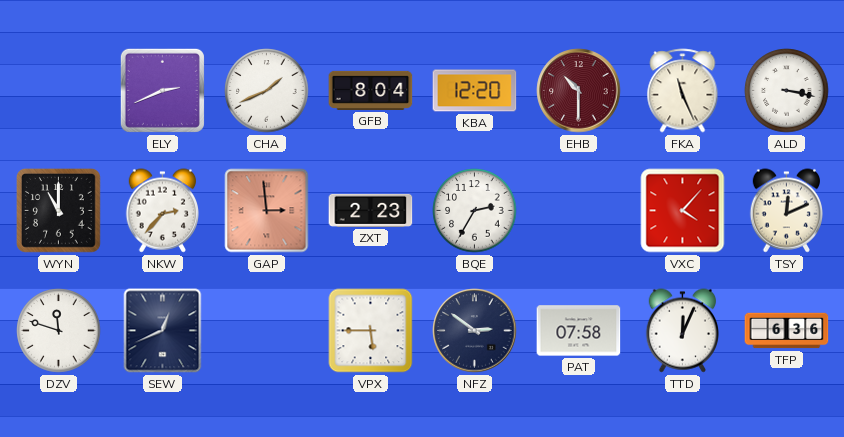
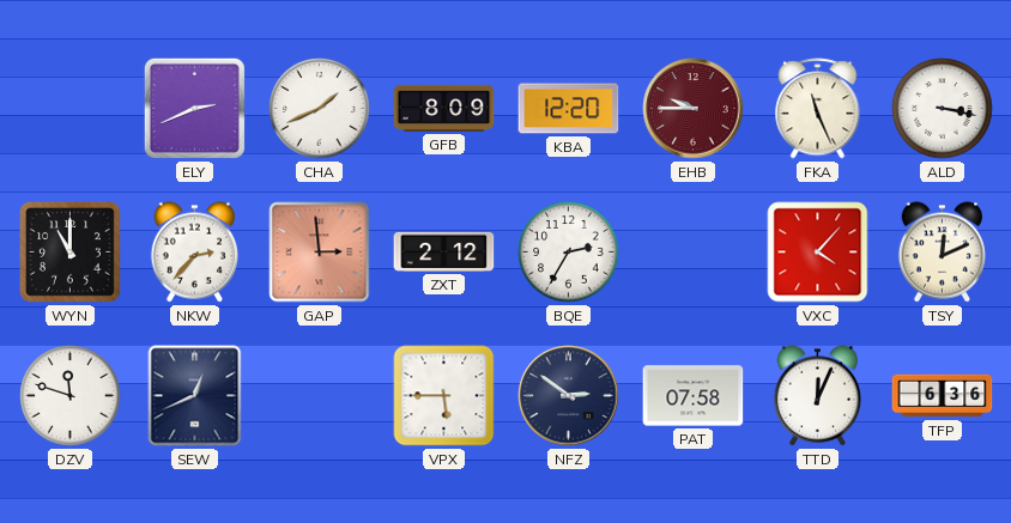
GFB: 8:04 -> 8:09
EHB: 10:30 -> 9:45
ZXT: 2:23 -> 2:12
